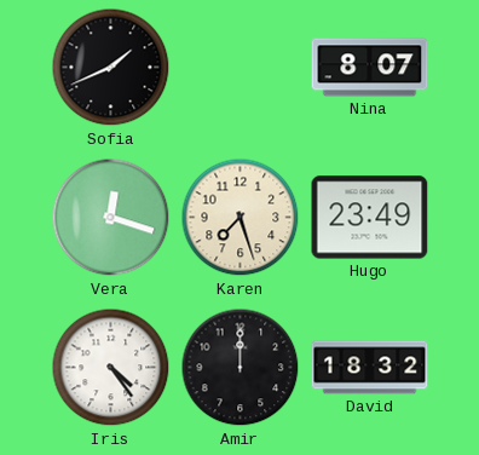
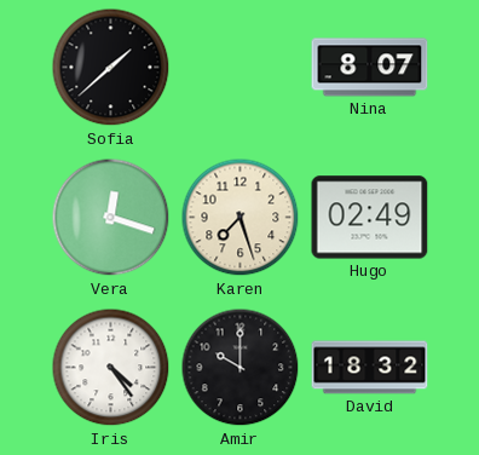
Sofia: 1:41 -> 1:38
Hugo: 23:49 -> 02:49
Amir: 12:00 -> 10:00
